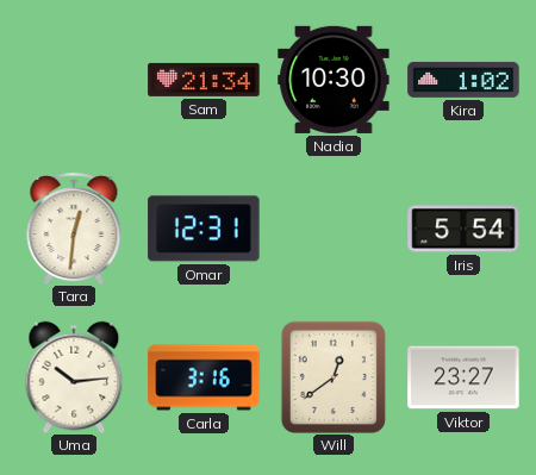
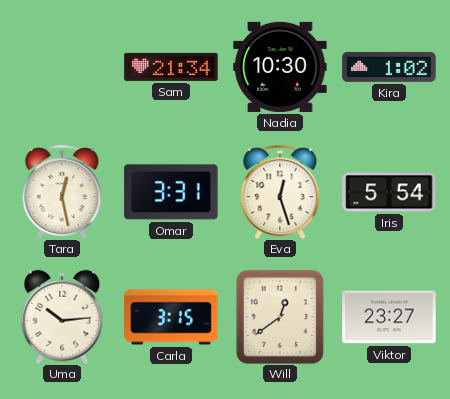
Tara: 12:31 -> 12:28
Omar: 12:31 -> 3:31
Eva: none -> 12:27
Carla: 3:16 -> 3:15
